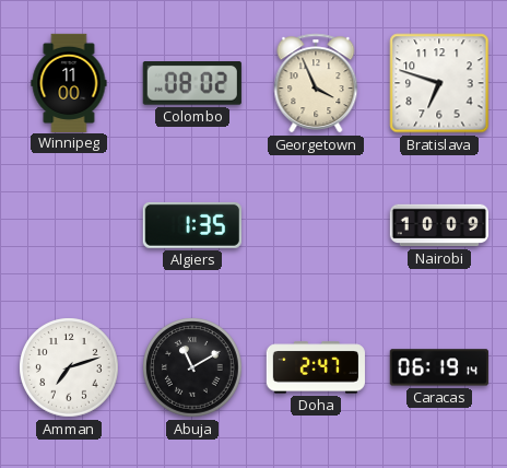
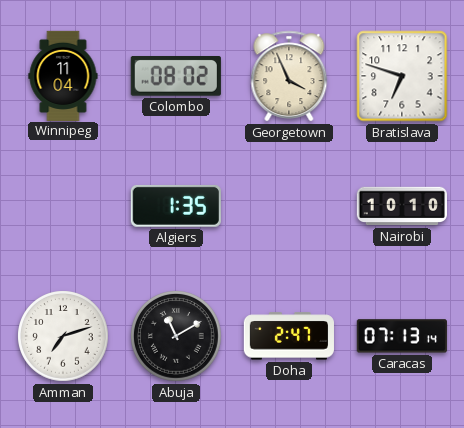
Winnipeg: 11:00 -> 11:04
Nairobi: 10:09 -> 10:10
Caracas: 06:19 -> 07:13
